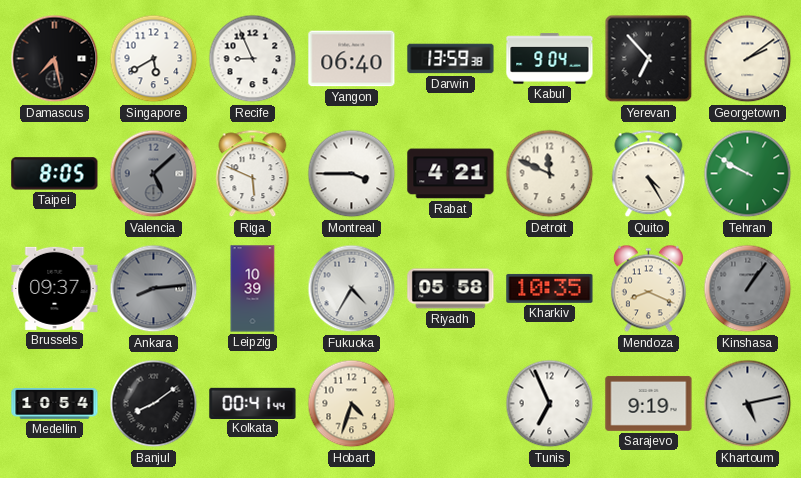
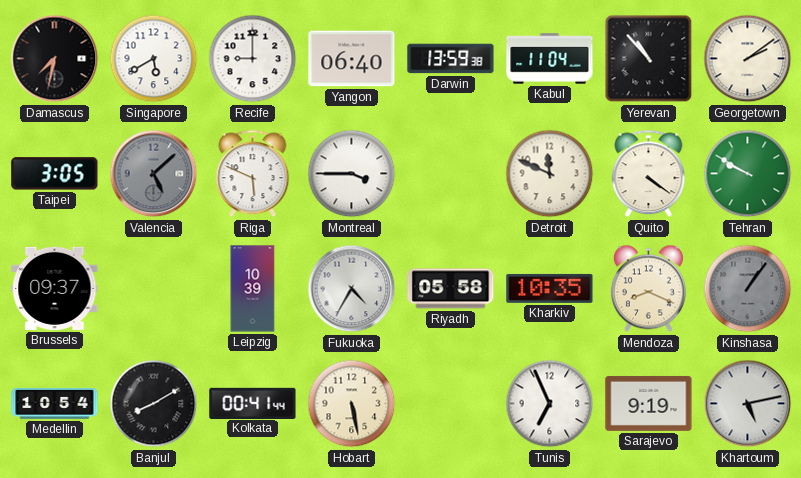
Damascus: 7:28 -> 7:32
Recife: 8:56 -> 9:00
Kabul: 9:04 -> 11:04
Yerevan: 6:53 -> 10:53
Taipei: 8:05 -> 3:05
Rabat: 4:21 -> none
Quito: 4:25 -> 4:21
Ankara: 8:14 -> none
Banjul: 8:09 -> 8:10
Hobart: 4:33 -> 5:28
